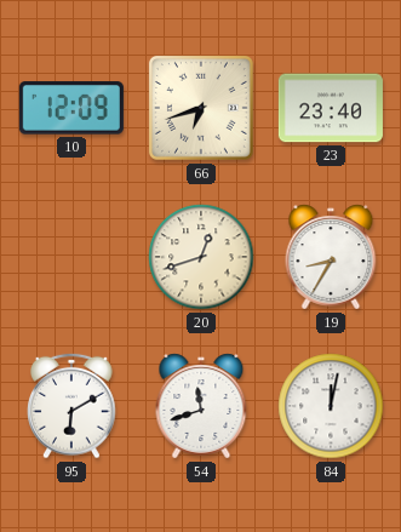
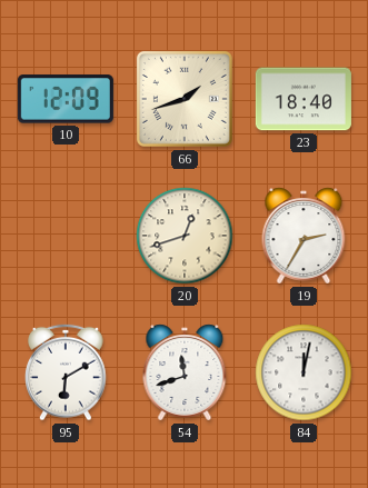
66: 6:42 -> 1:42
23: 23:40 -> 18:40
19: 8:35 -> 2:35
